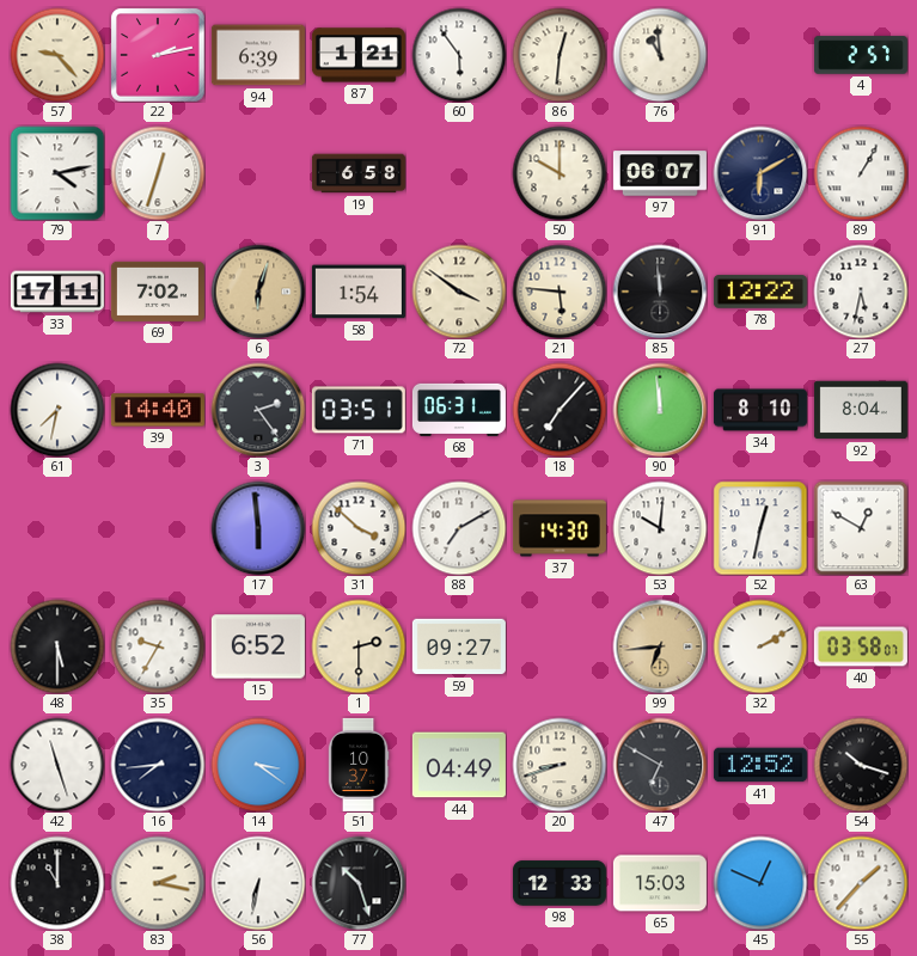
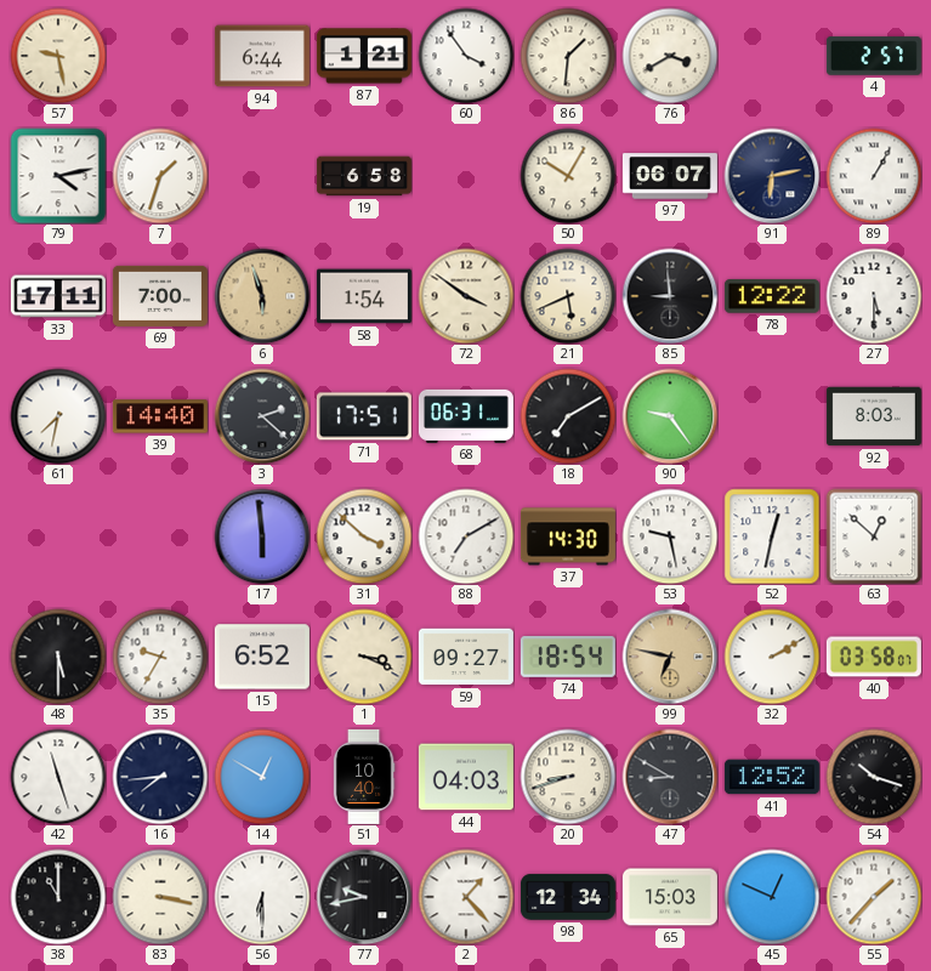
57: 9:23 -> 9:28
22: 2:13 -> none
94: 6:39 -> 6:44
60: 5:54 -> 3:54
86: 12:31 -> 1:31
76: 10:59 -> 3:40
7: 12:33 -> 1:33
50: 10:00 -> 10:05
91: 6:10 -> 6:13
69: 7:02 -> 7:00
6: 6:03 -> 5:57
21: 5:46 -> 5:41
85: 11:59 -> 8:59
27: 5:32 -> 5:30
3: 2:24 -> 2:22
71: 03:51 -> 17:51
18: 7:07 -> 7:10
90: 11:59 -> 9:24
34: 8:10 -> none
92: 8:04 -> 8:03
53: 10:01 -> 9:28
63: 12:50 -> 12:52
1: 2:30 -> 3:19
74: none -> 18:54
99: 6:44 -> 6:47
14: 3:21 -> 12:50
51: 10:37 -> 10:40
44: 04:49 -> 04:03
47: 6:50 -> 8:50
83: 2:17 -> 3:17
56: 6:32 -> 6:30
77: 10:27 -> 9:43
2: none -> 1:23
98: 12:33 -> 12:34
